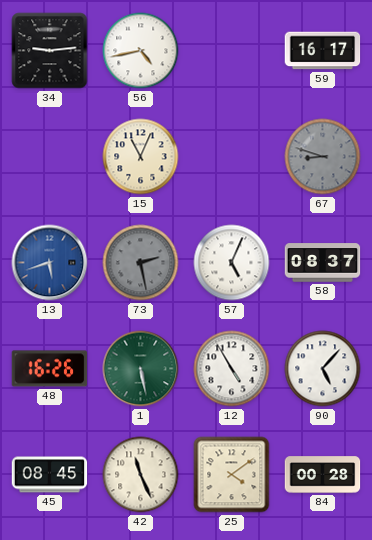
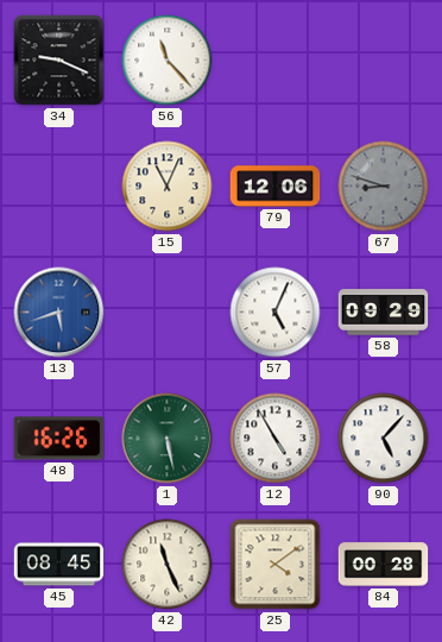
34: 9:14 -> 9:19
56: 4:43 -> 11:23
59: 16:17 -> none
79: none -> 12:06
73: 2:28 -> none
58: 08:37 -> 09:29
